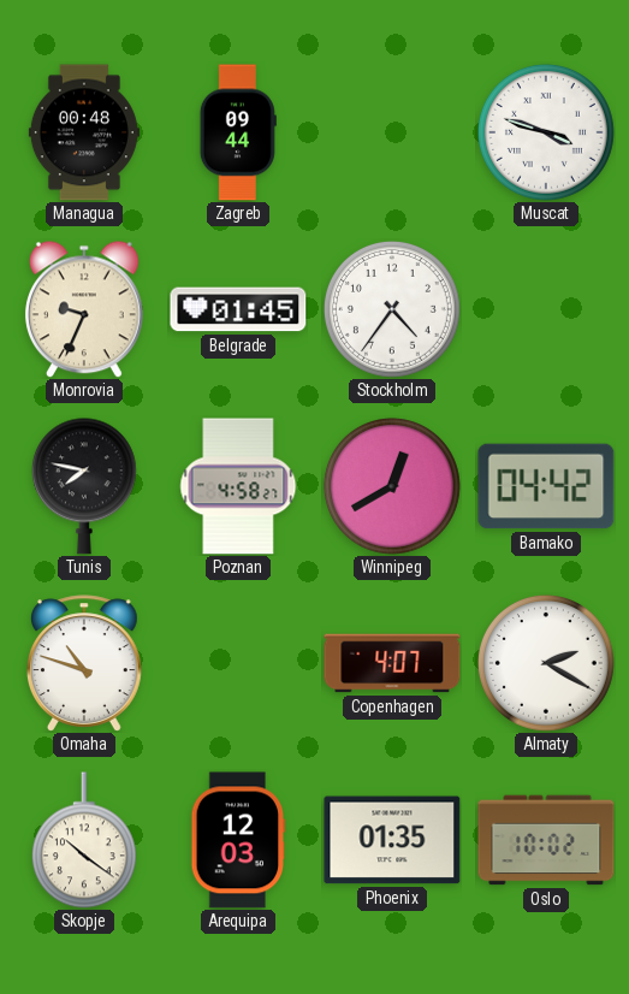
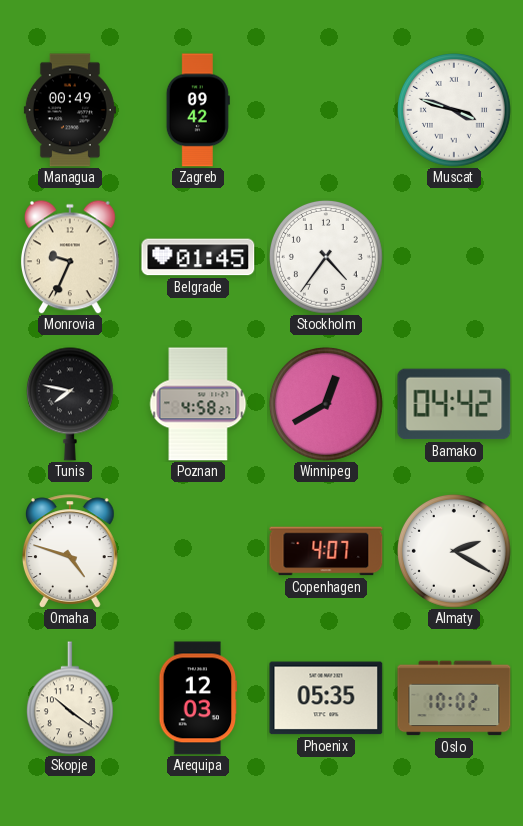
Managua: 00:48 -> 00:49
Zagreb: 09:44 -> 09:42
Omaha: 10:48 -> 4:48
Phoenix: 01:35 -> 05:35
